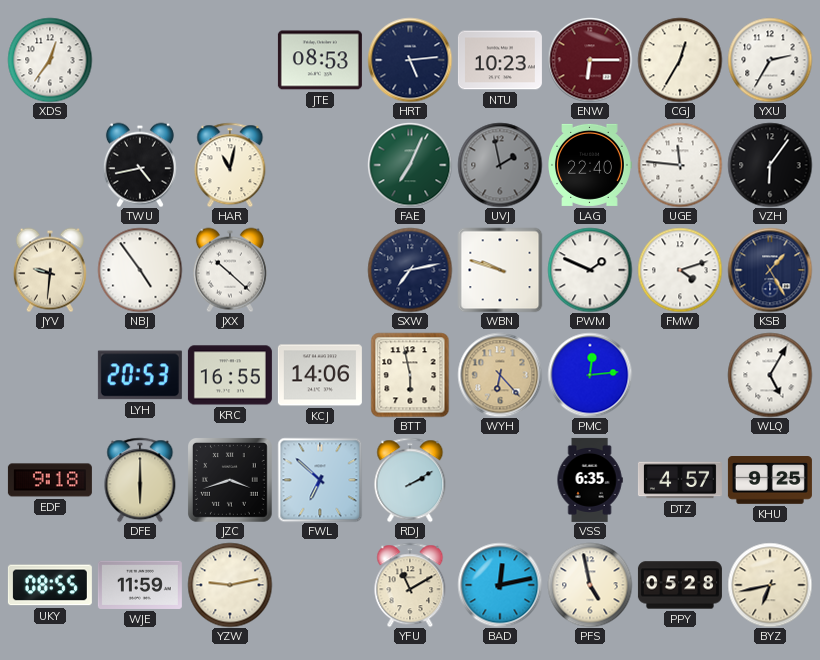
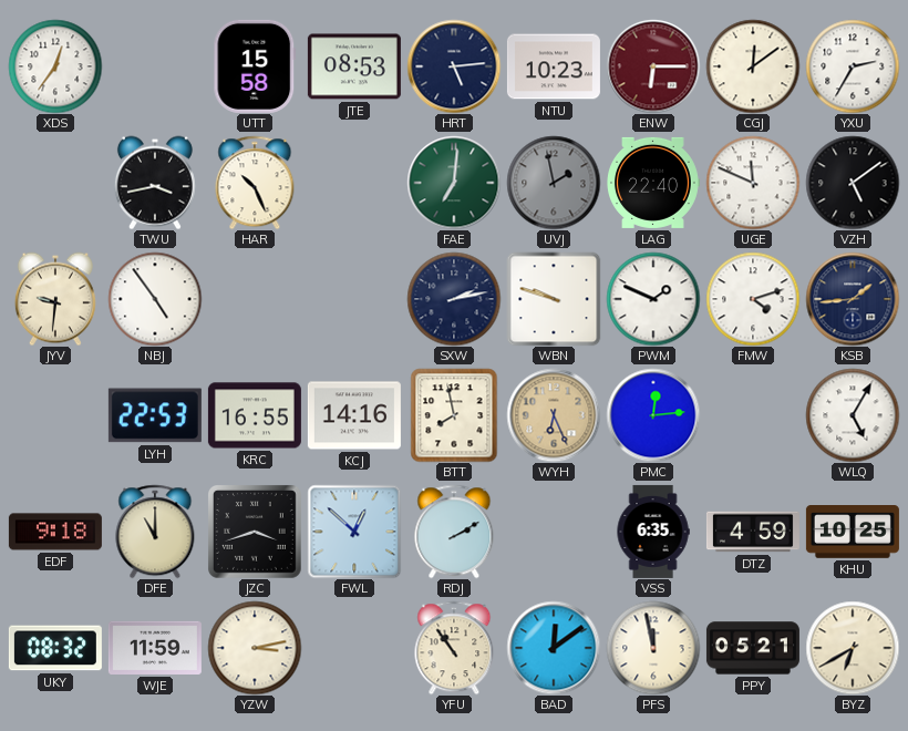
UTT: none -> 15:58
CGJ: 12:35 -> 12:09
TWU: 4:43 -> 3:43
HAR: 11:02 -> 10:26
FAE: 7:04 -> 7:01
UGE: 11:46 -> 11:49
VZH: 6:06 -> 5:09
JXX: 10:22 -> none
SXW: 7:13 -> 2:13
KSB: 1:25 -> 1:44
LYH: 20:53 -> 22:53
KCJ: 14:06 -> 14:16
BTT: 5:58 -> 7:58
WYH: 6:23 -> 6:26
DFE: 6:00 -> 11:00
FWL: 6:52 -> 12:52
DTZ: 4:57 -> 4:59
KHU: 9:25 -> 10:25
UKY: 08:55 -> 08:32
YZW: 9:13 -> 3:13
YFU: 11:10 -> 10:54
BAD: 12:13 -> 12:09
PFS: 4:58 -> 11:58
PPY: 05:28 -> 05:21
BYZ: 6:43 -> 6:40
